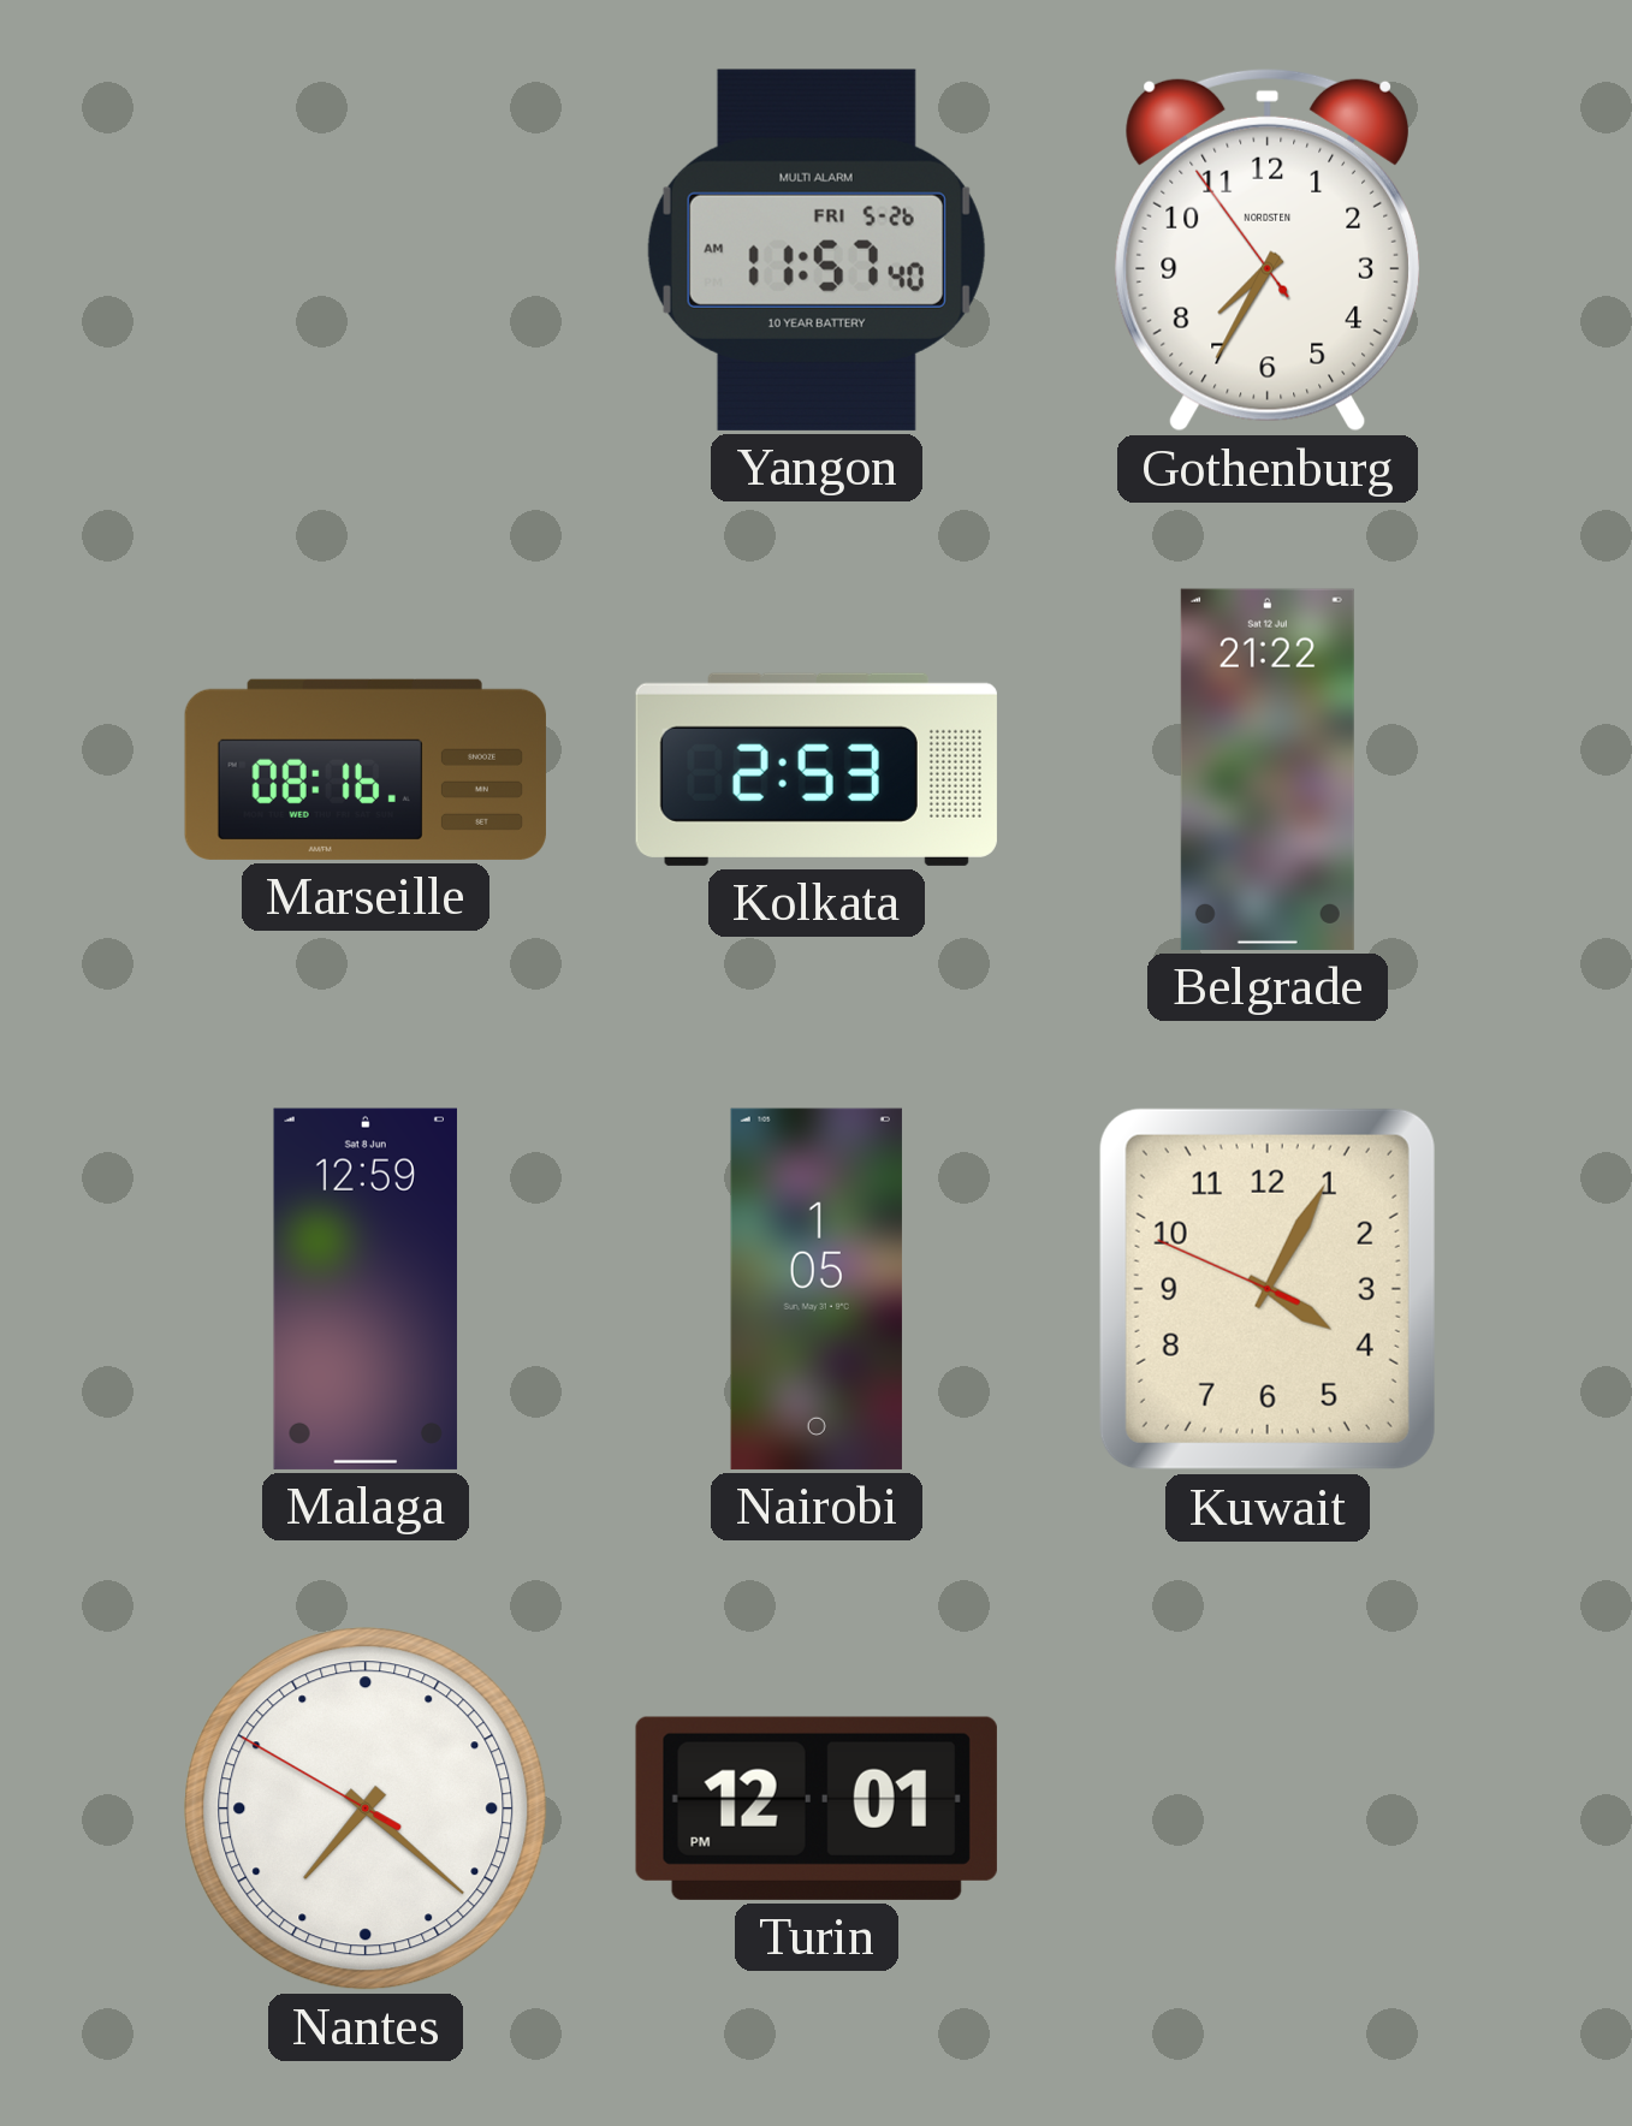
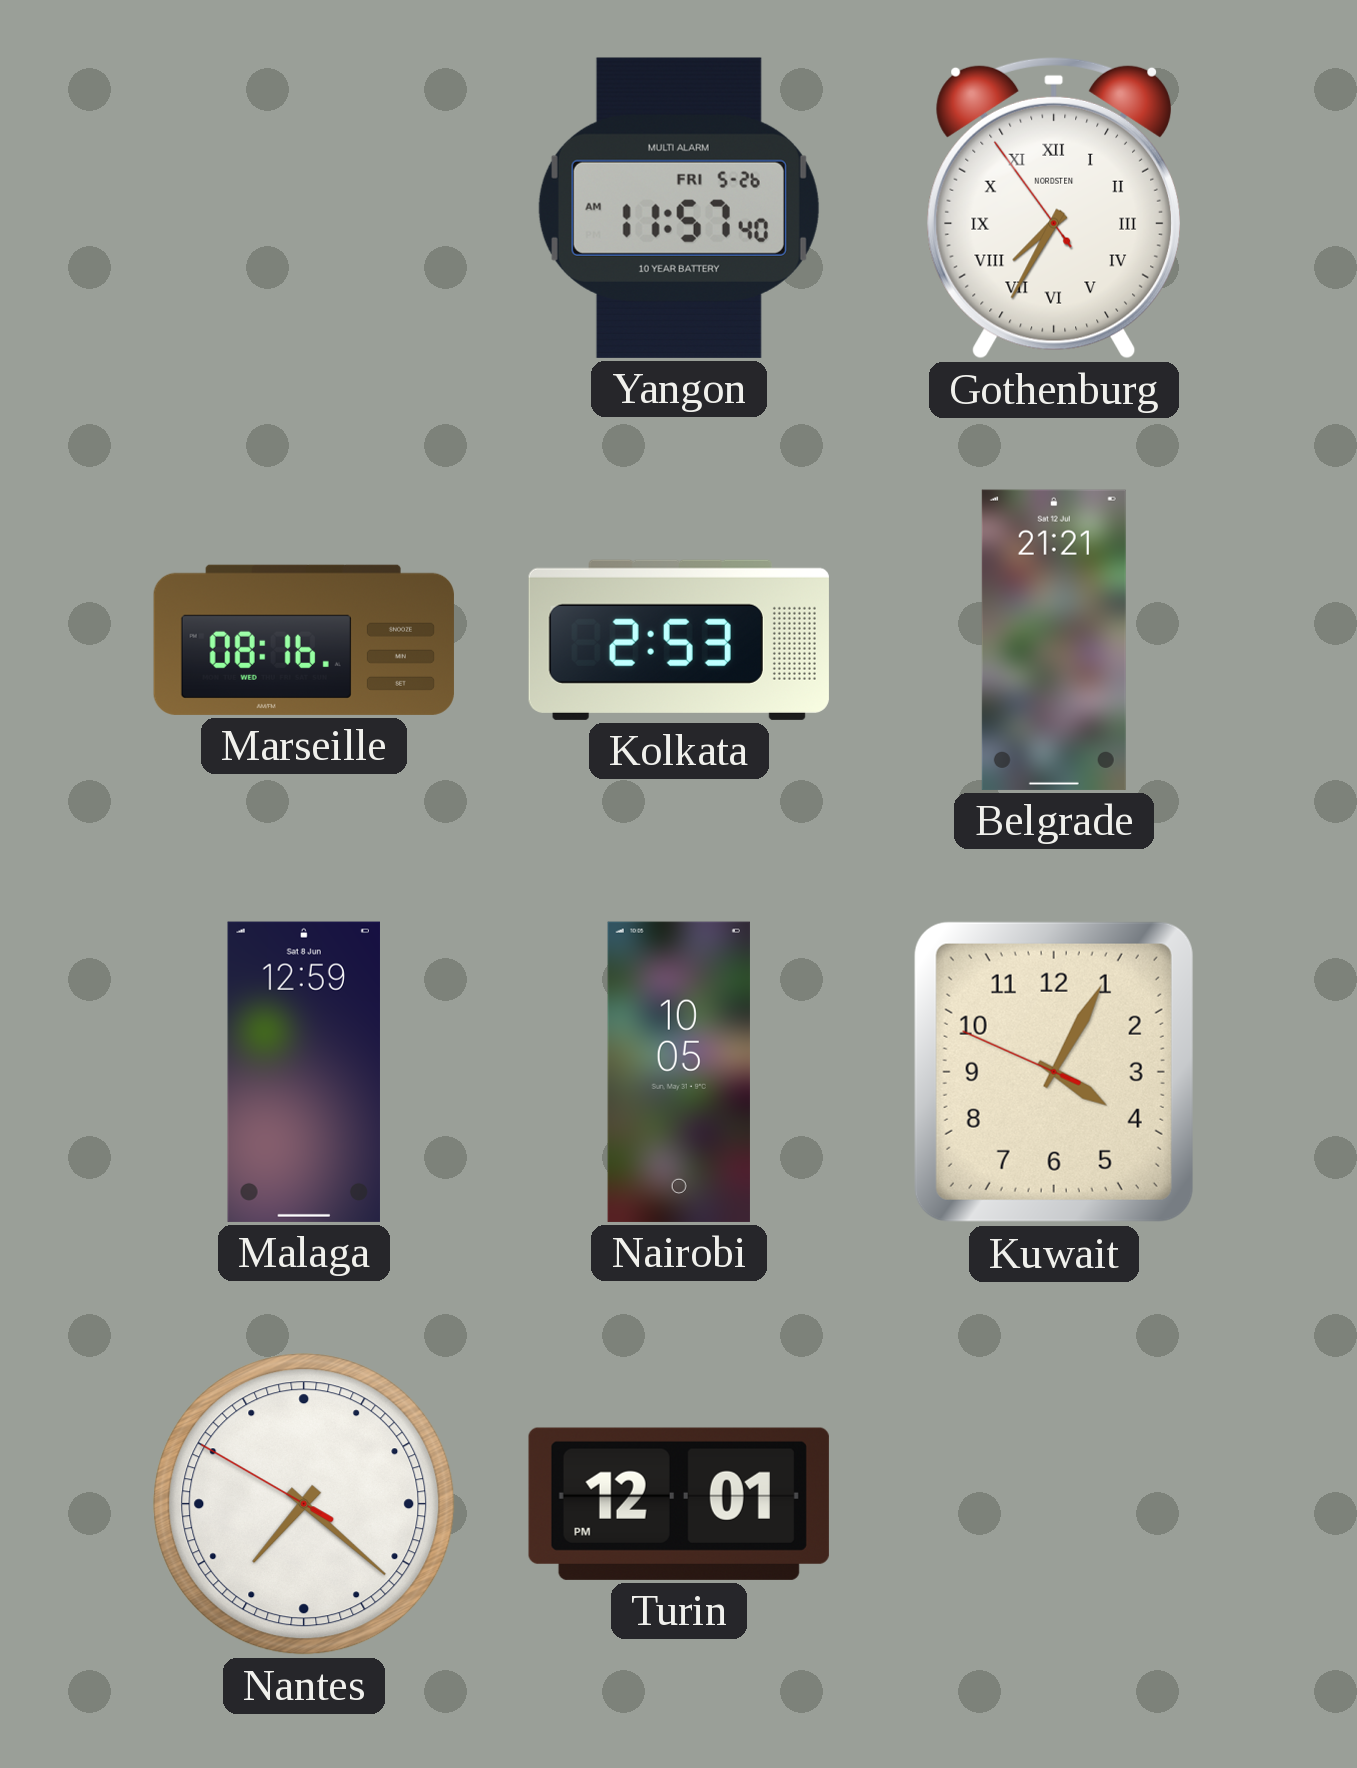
Gothenburg numerals: Arabic -> Roman
Belgrade: 21:22 -> 21:21
Nairobi: 1:05 -> 10:05
